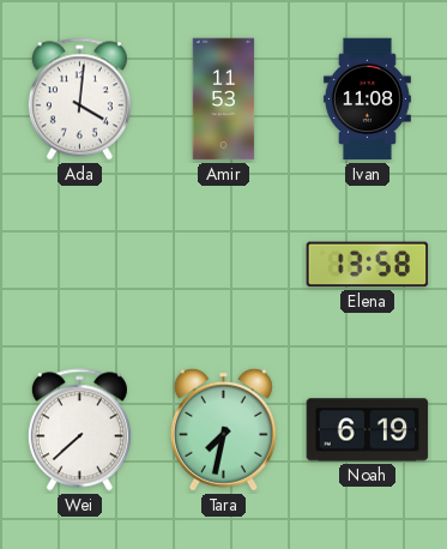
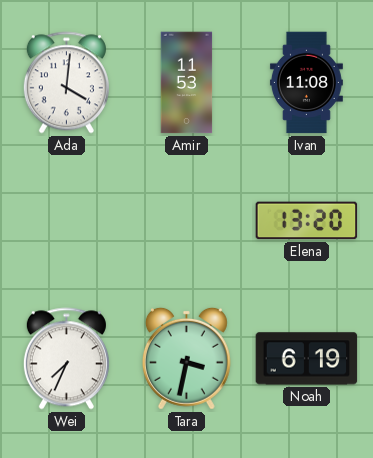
Elena: 13:58 -> 13:20
Wei: 7:38 -> 7:34
Tara: 7:32 -> 3:32
